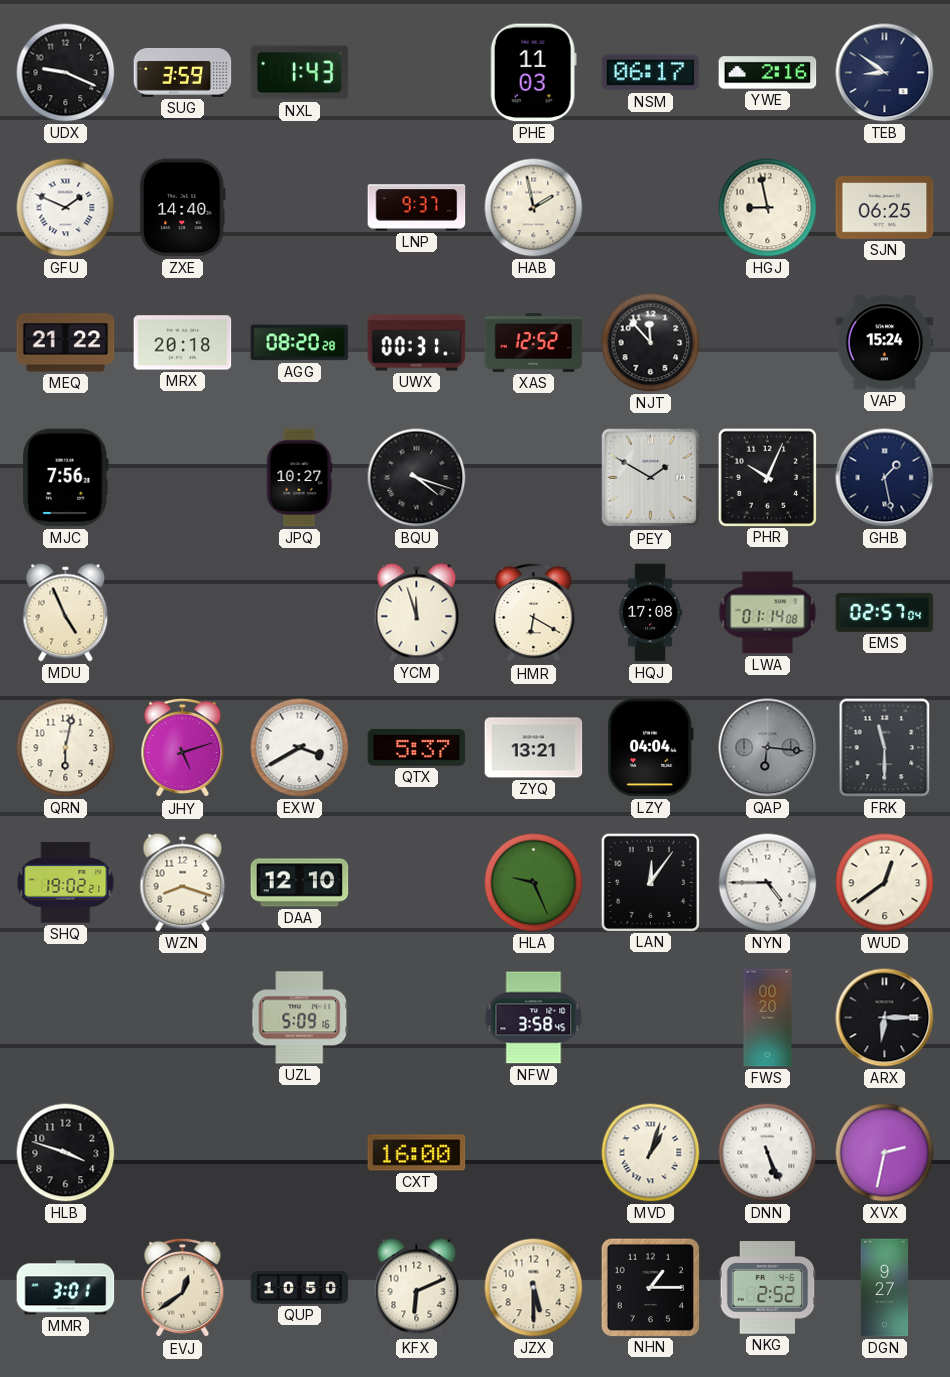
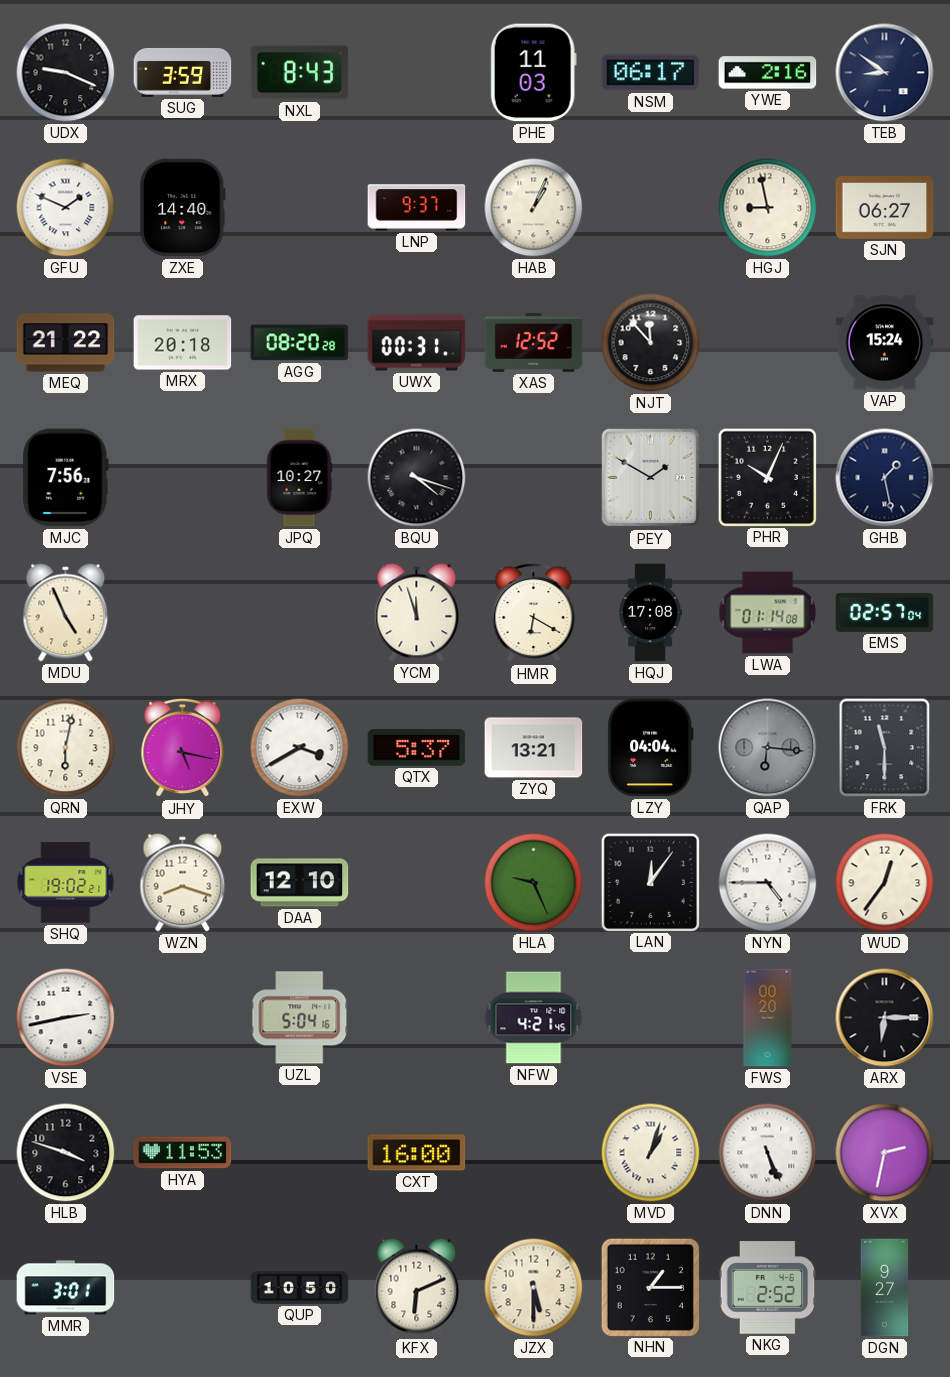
NXL: 1:43 -> 8:43
HAB: 1:58 -> 1:04
SJN: 06:25 -> 06:27
JHY: 5:12 -> 5:17
WUD: 12:39 -> 12:36
VSE: none -> 2:43
UZL: 5:09 -> 5:04
NFW: 3:58 -> 4:21
HYA: none -> 11:53
EVJ: 12:39 -> none
